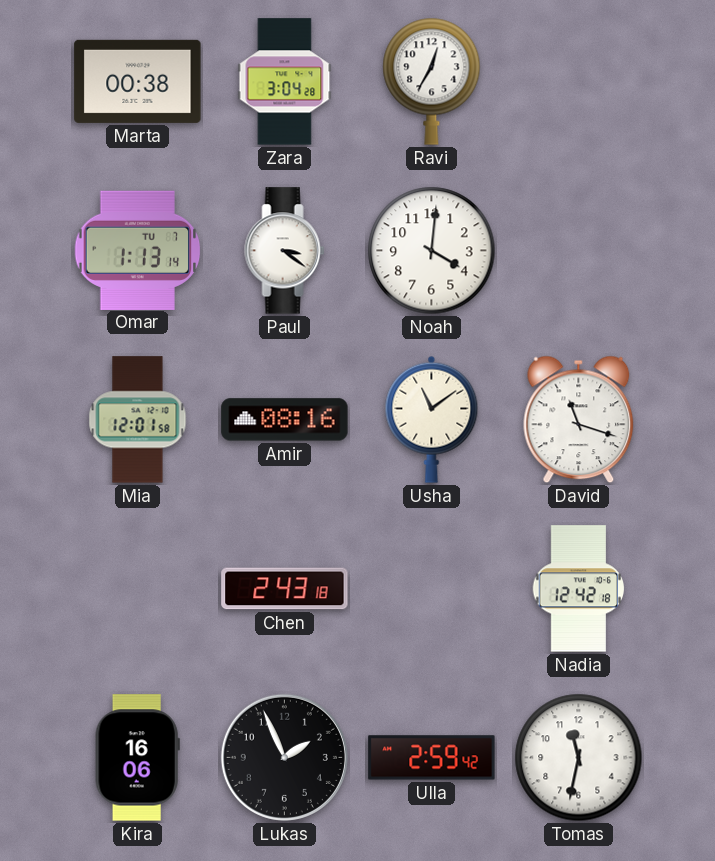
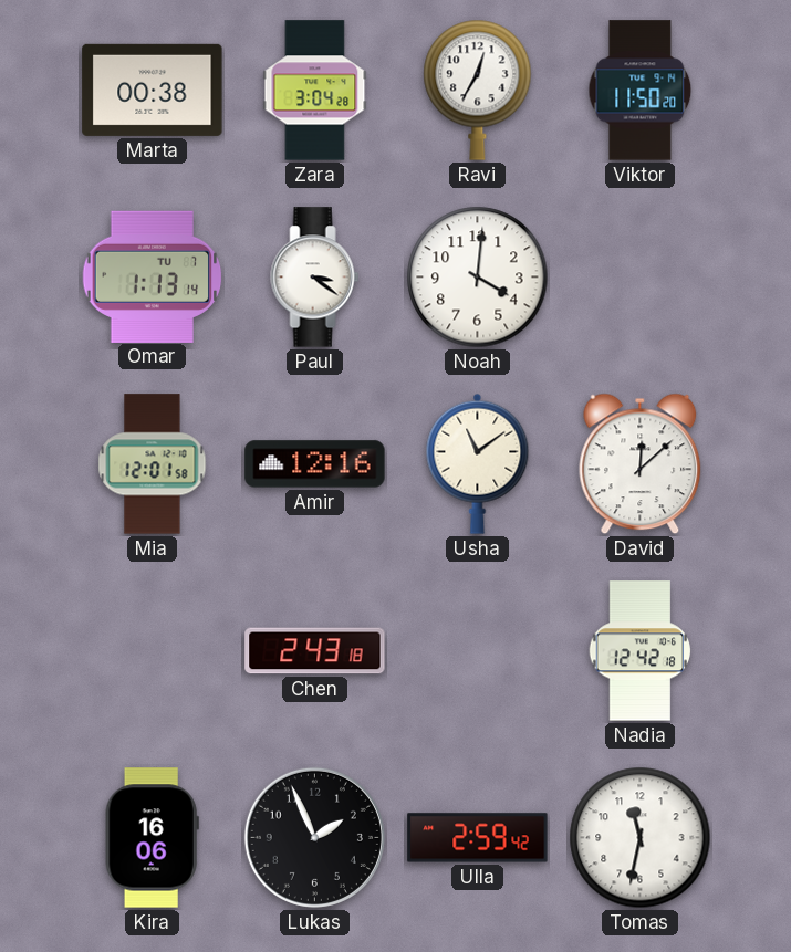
Viktor: none -> 11:50
Amir: 08:16 -> 12:16
David: 11:18 -> 12:08
